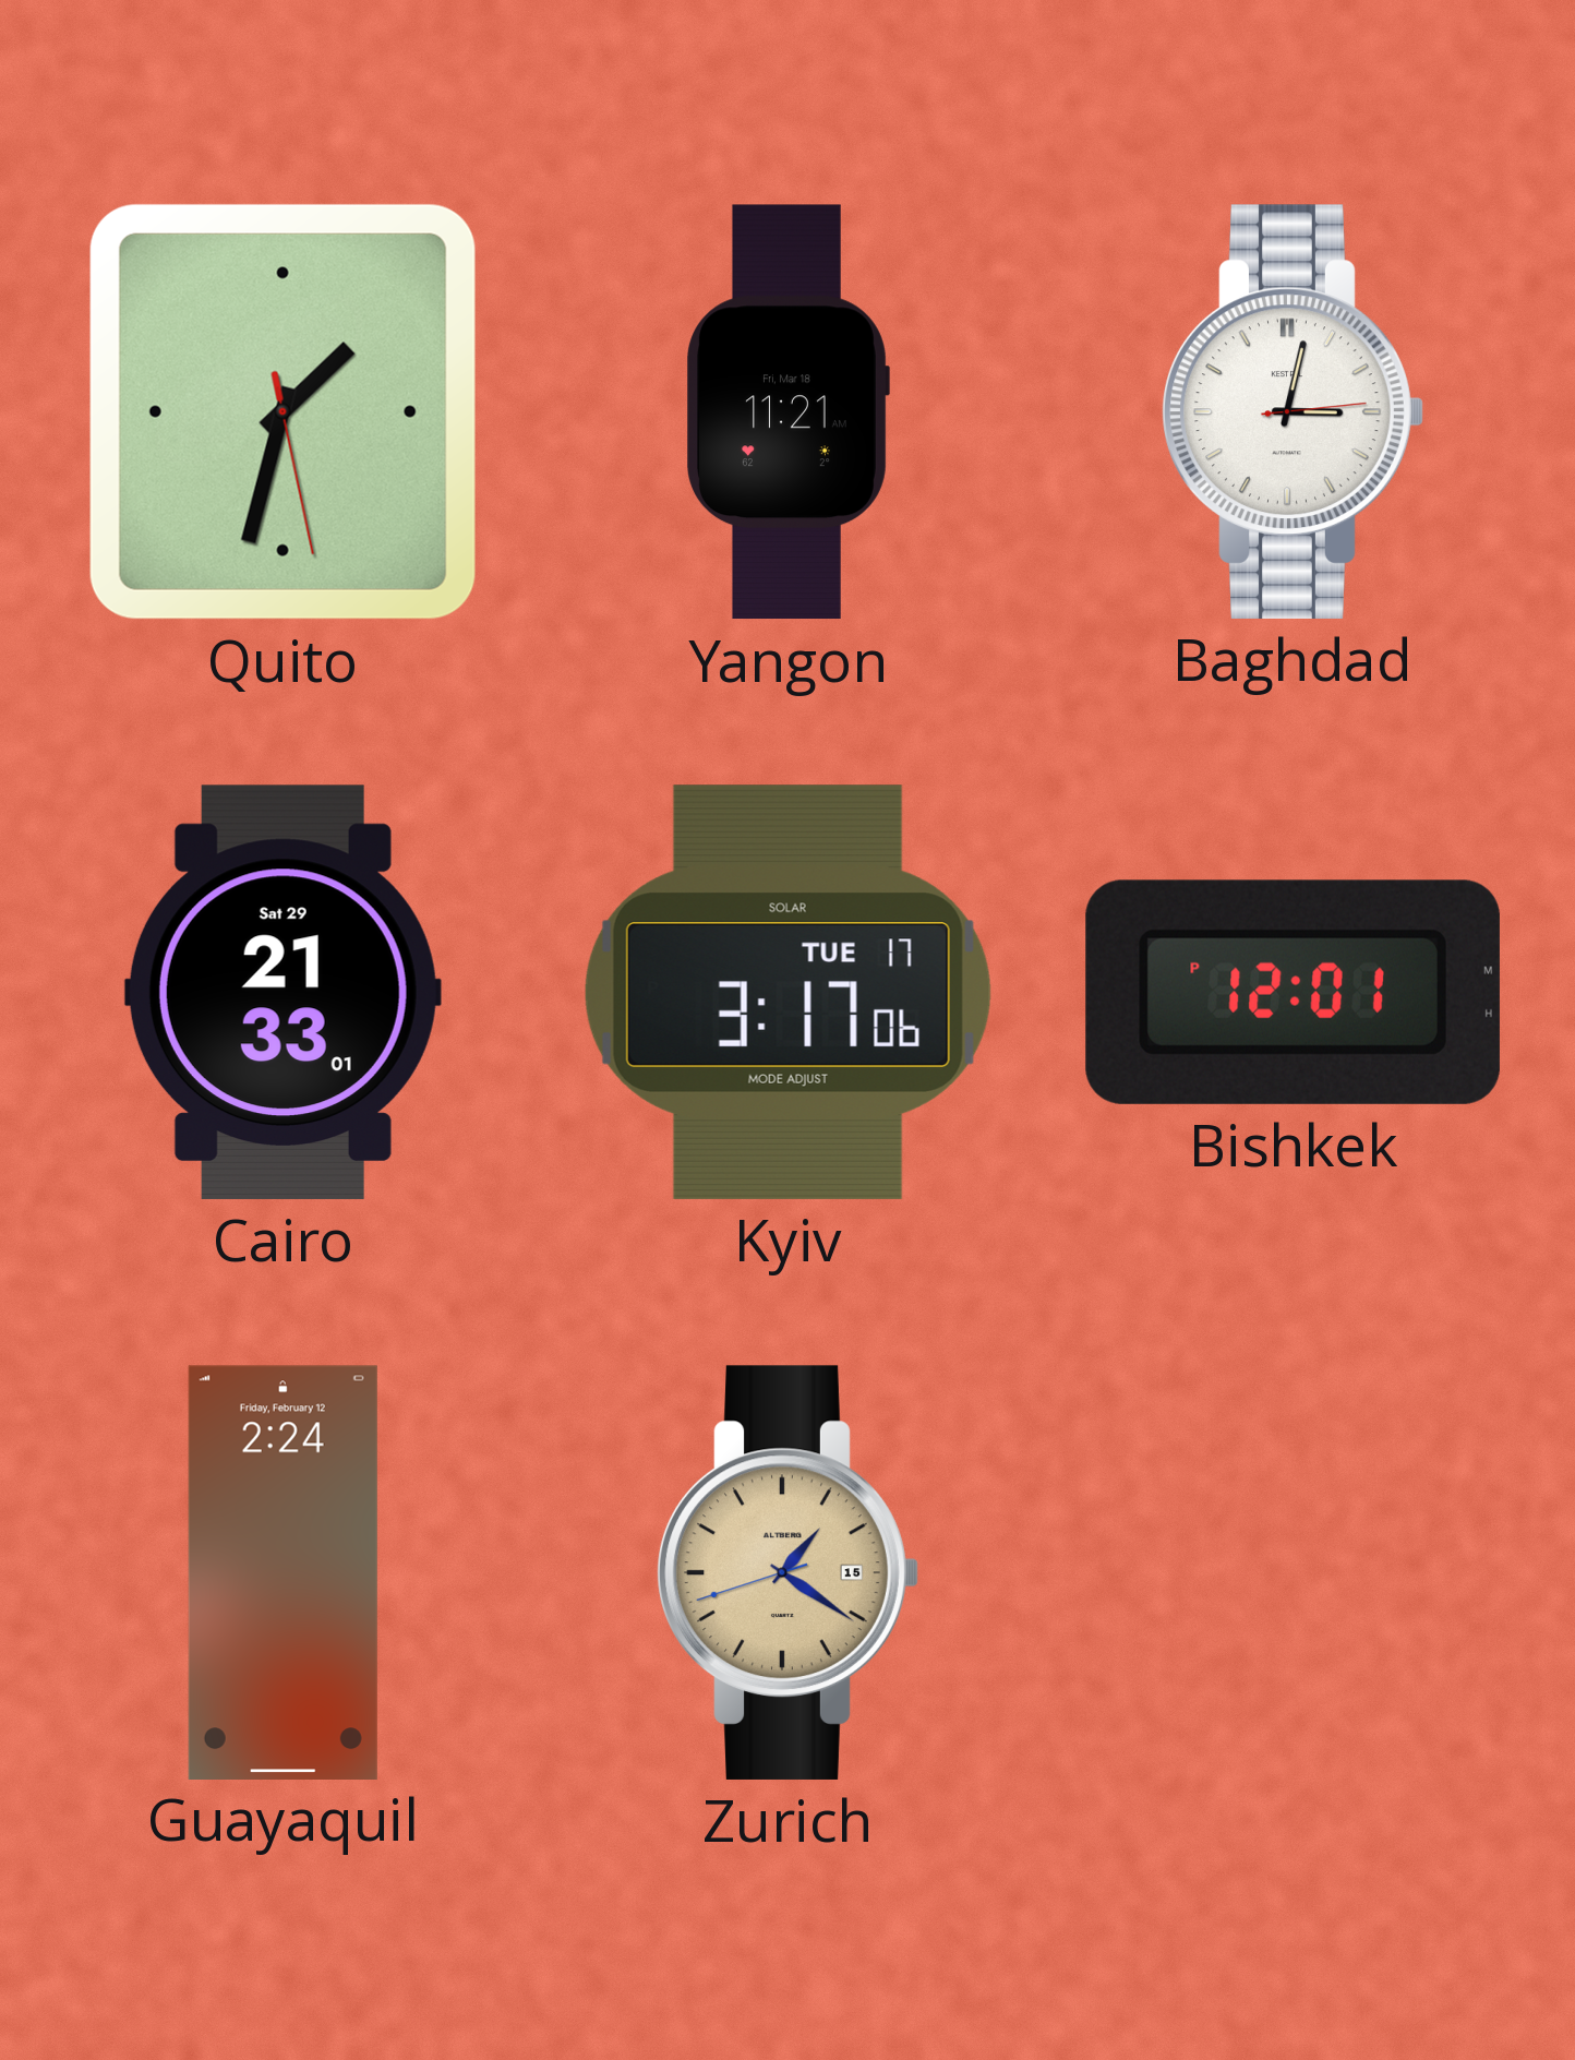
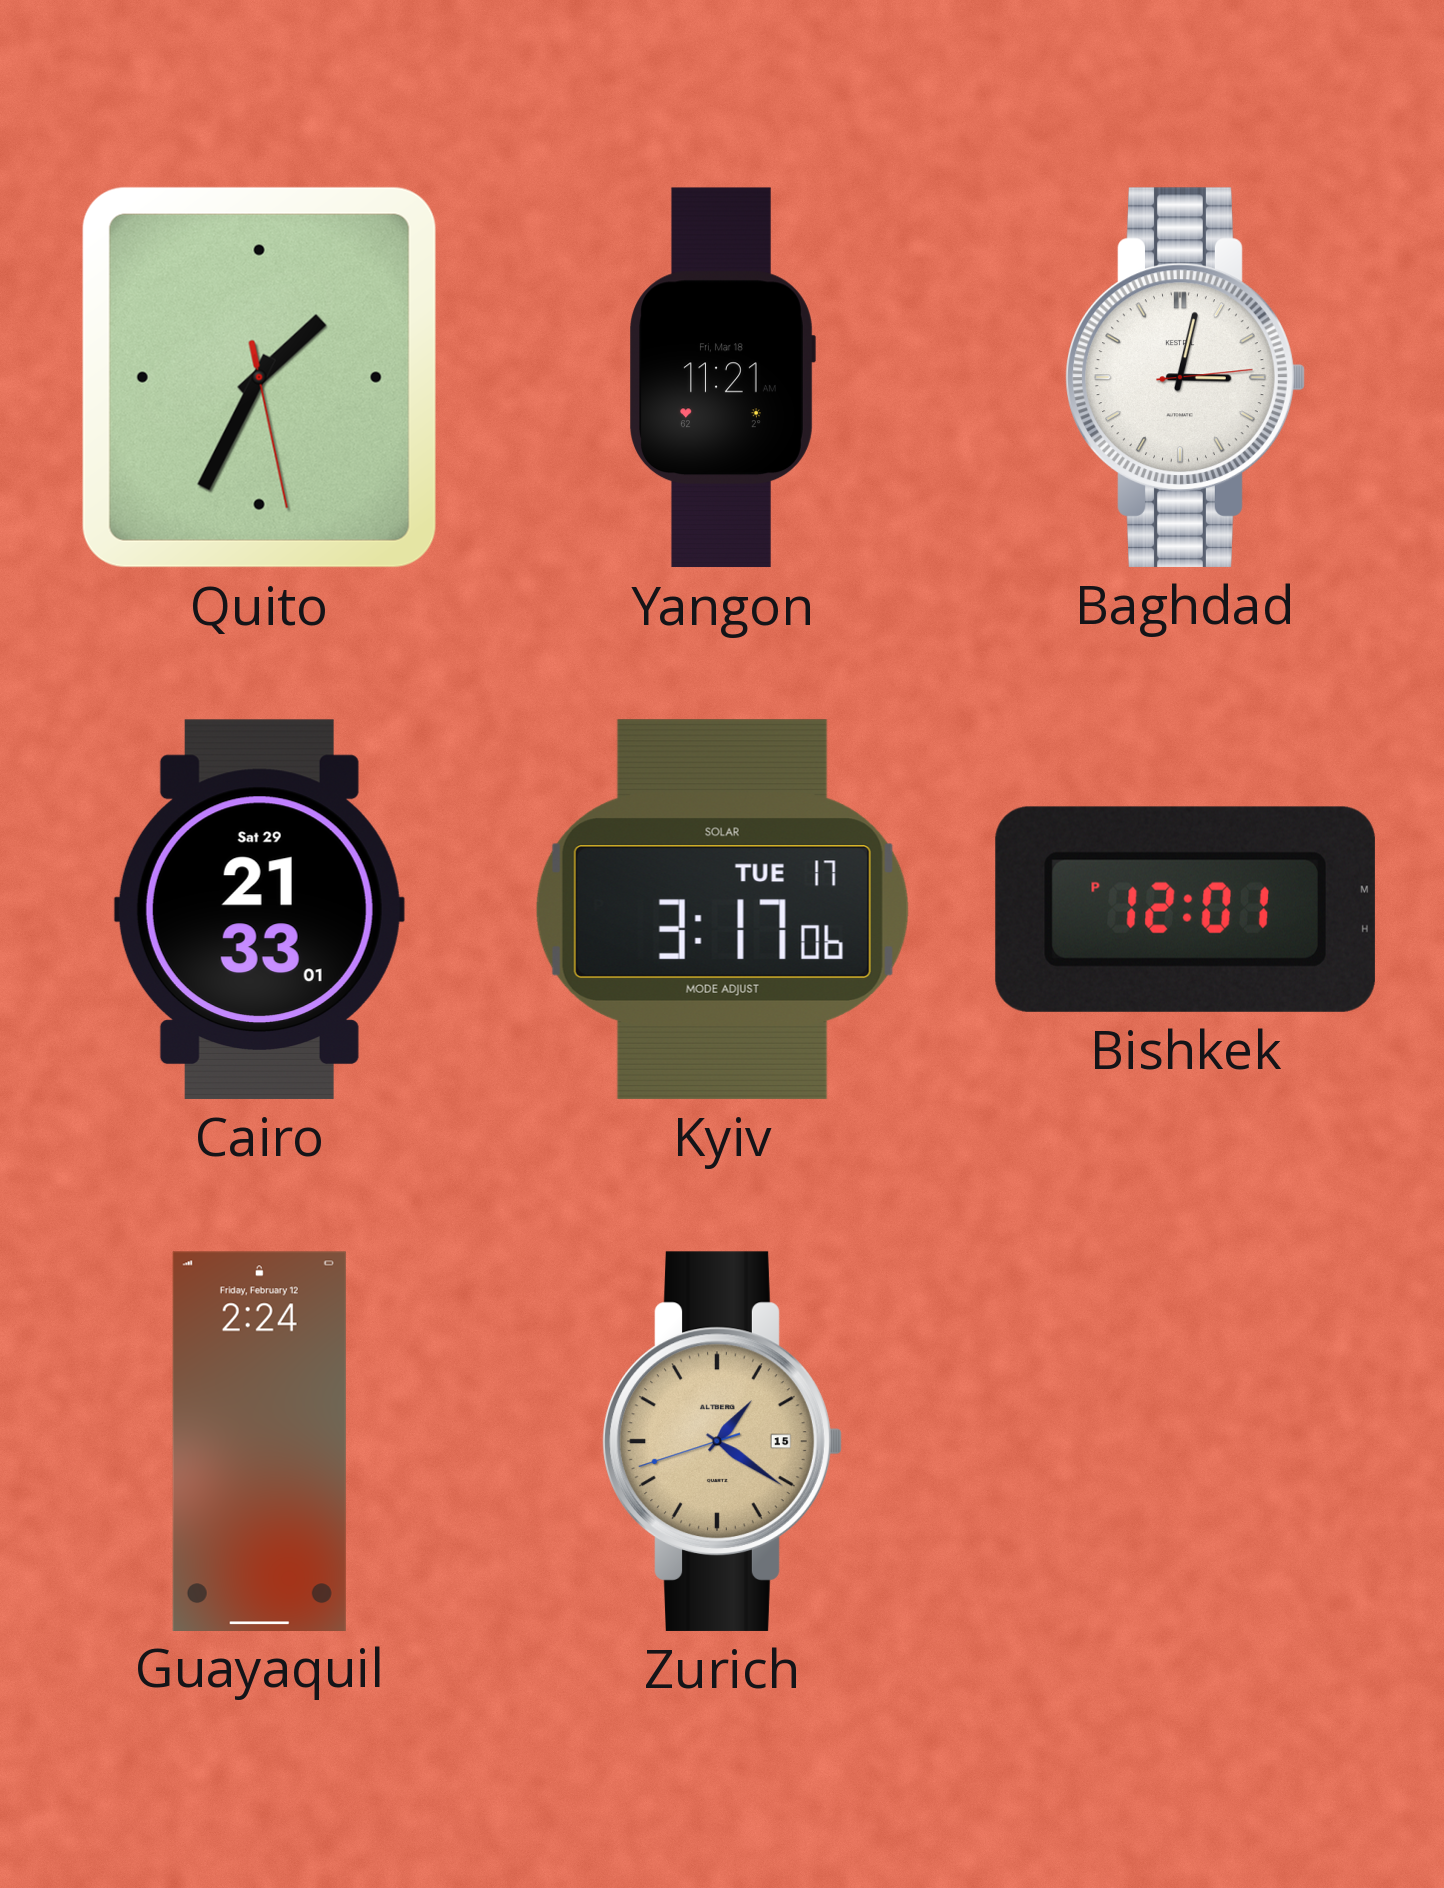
Quito: 1:32 -> 1:34
